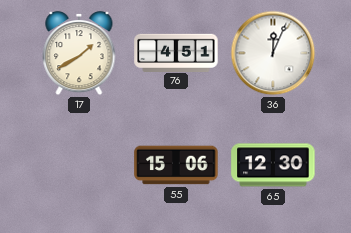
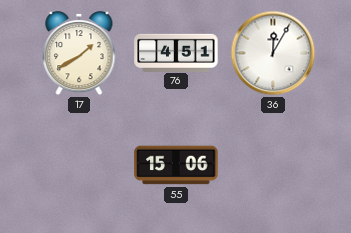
36: 12:04 -> 12:05
65: 12:30 -> none
